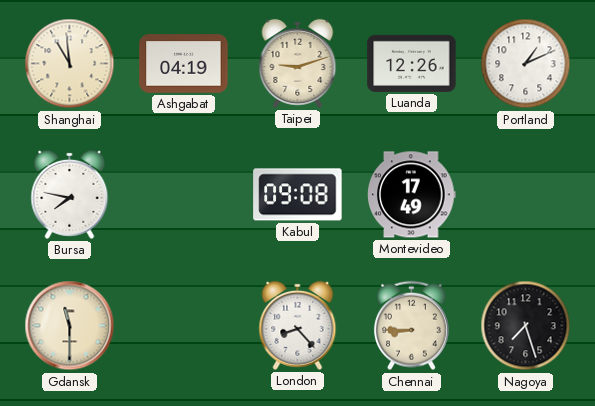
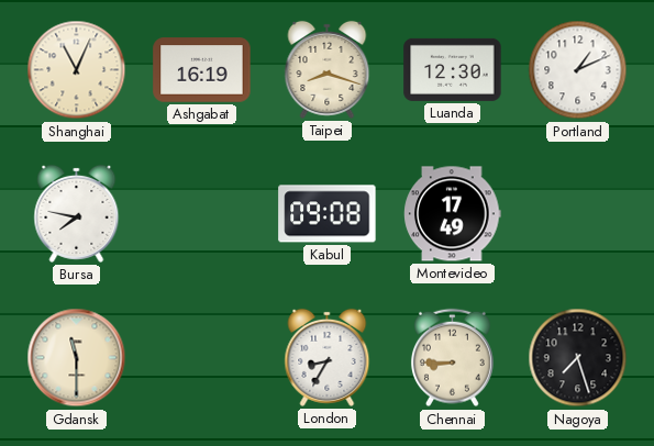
Shanghai: 10:59 -> 11:04
Ashgabat: 04:19 -> 16:19
Taipei: 9:12 -> 8:18
Luanda: 12:26 -> 12:30
London: 8:23 -> 8:35
